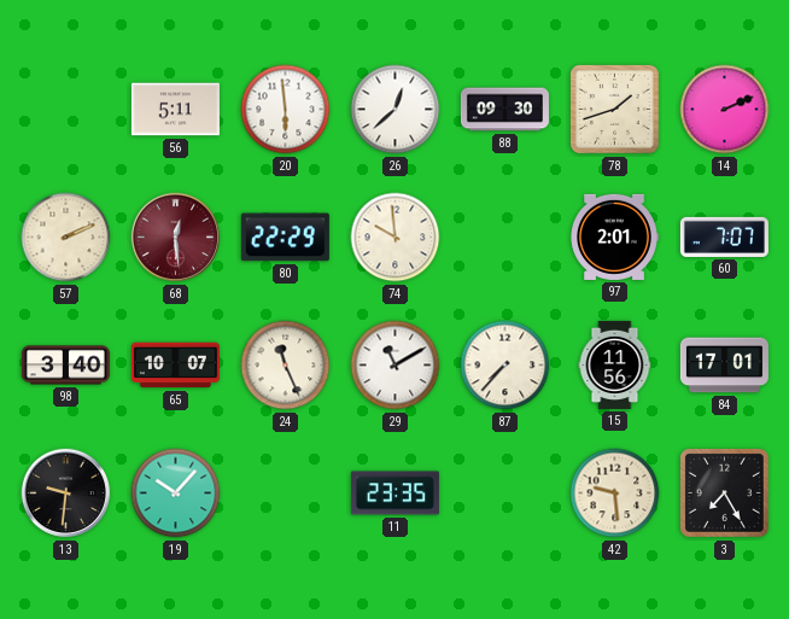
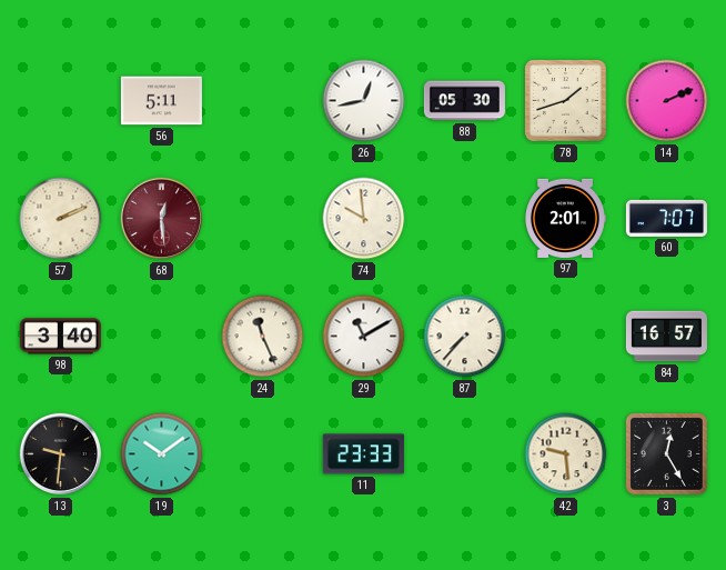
20: 5:59 -> none
26: 12:38 -> 12:43
88: 09:30 -> 05:30
80: 22:29 -> none
65: 10:07 -> none
15: 11:56 -> none
84: 17:01 -> 16:57
19: 10:07 -> 10:09
11: 23:35 -> 23:33
3: 7:25 -> 12:25
